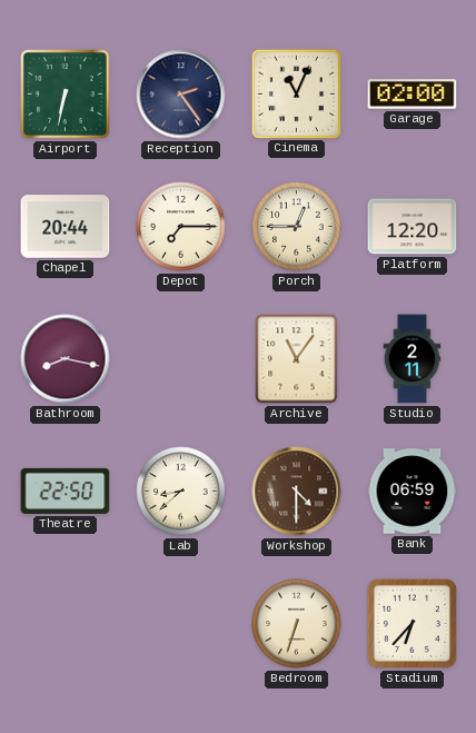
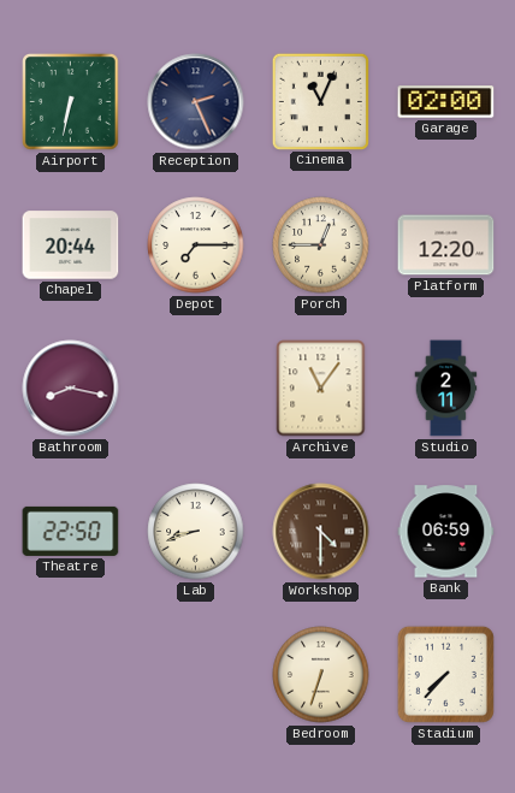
Reception: 2:24 -> 2:26
Lab: 8:38 -> 8:42
Stadium: 6:37 -> 7:37
